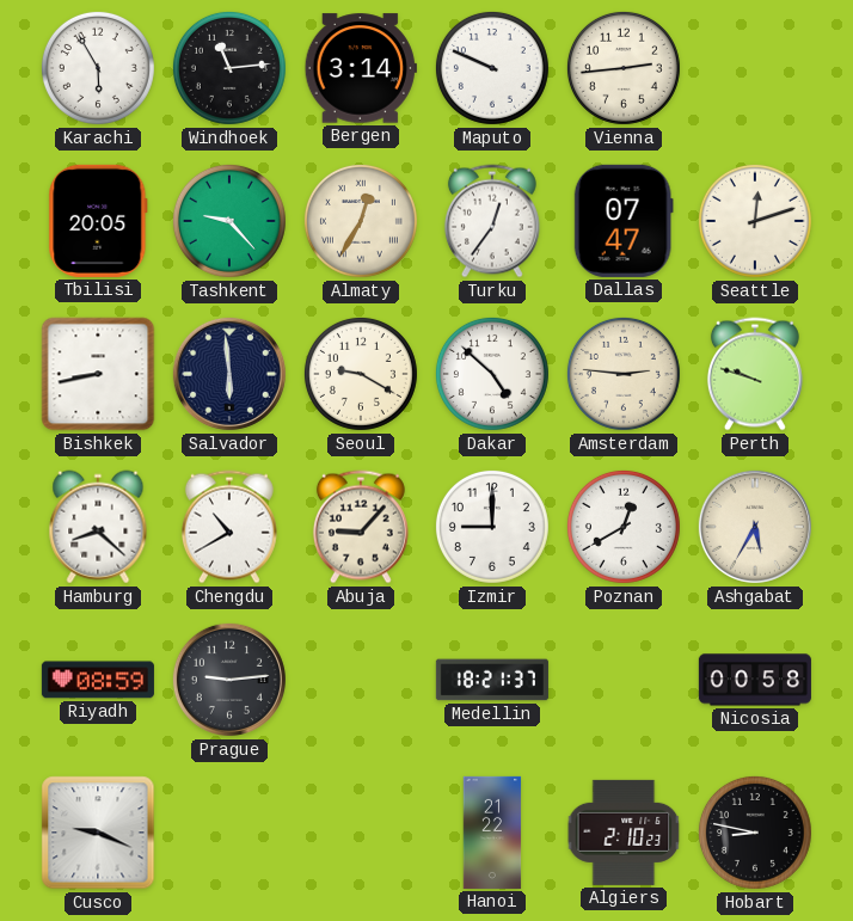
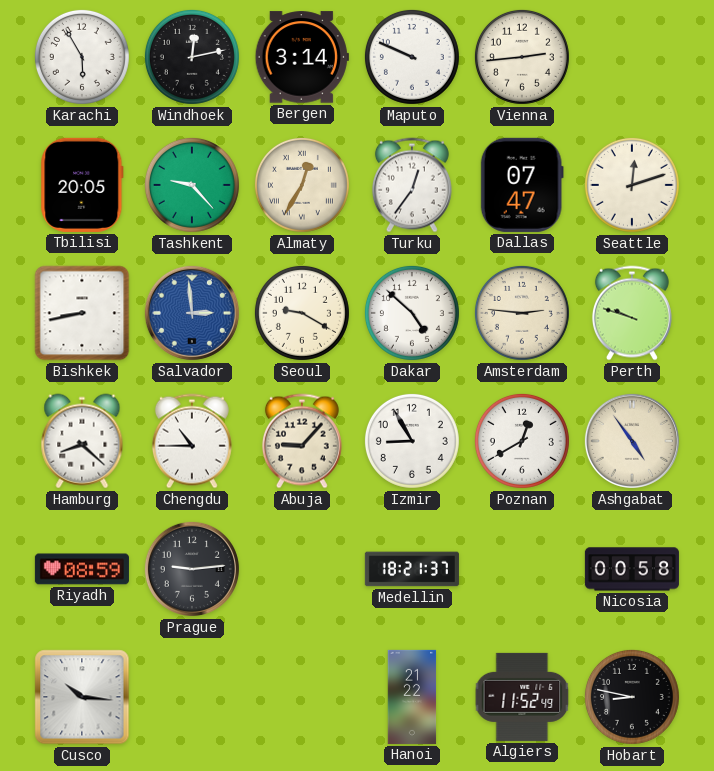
Windhoek: 11:14 -> 12:13
Salvador: 5:59 -> 2:59
Salvador dial: navy -> blue
Chengdu: 10:40 -> 10:45
Izmir: 9:00 -> 8:55
Ashgabat: 5:35 -> 4:54
Cusco: 9:19 -> 10:16
Algiers: 2:10 -> 11:52
